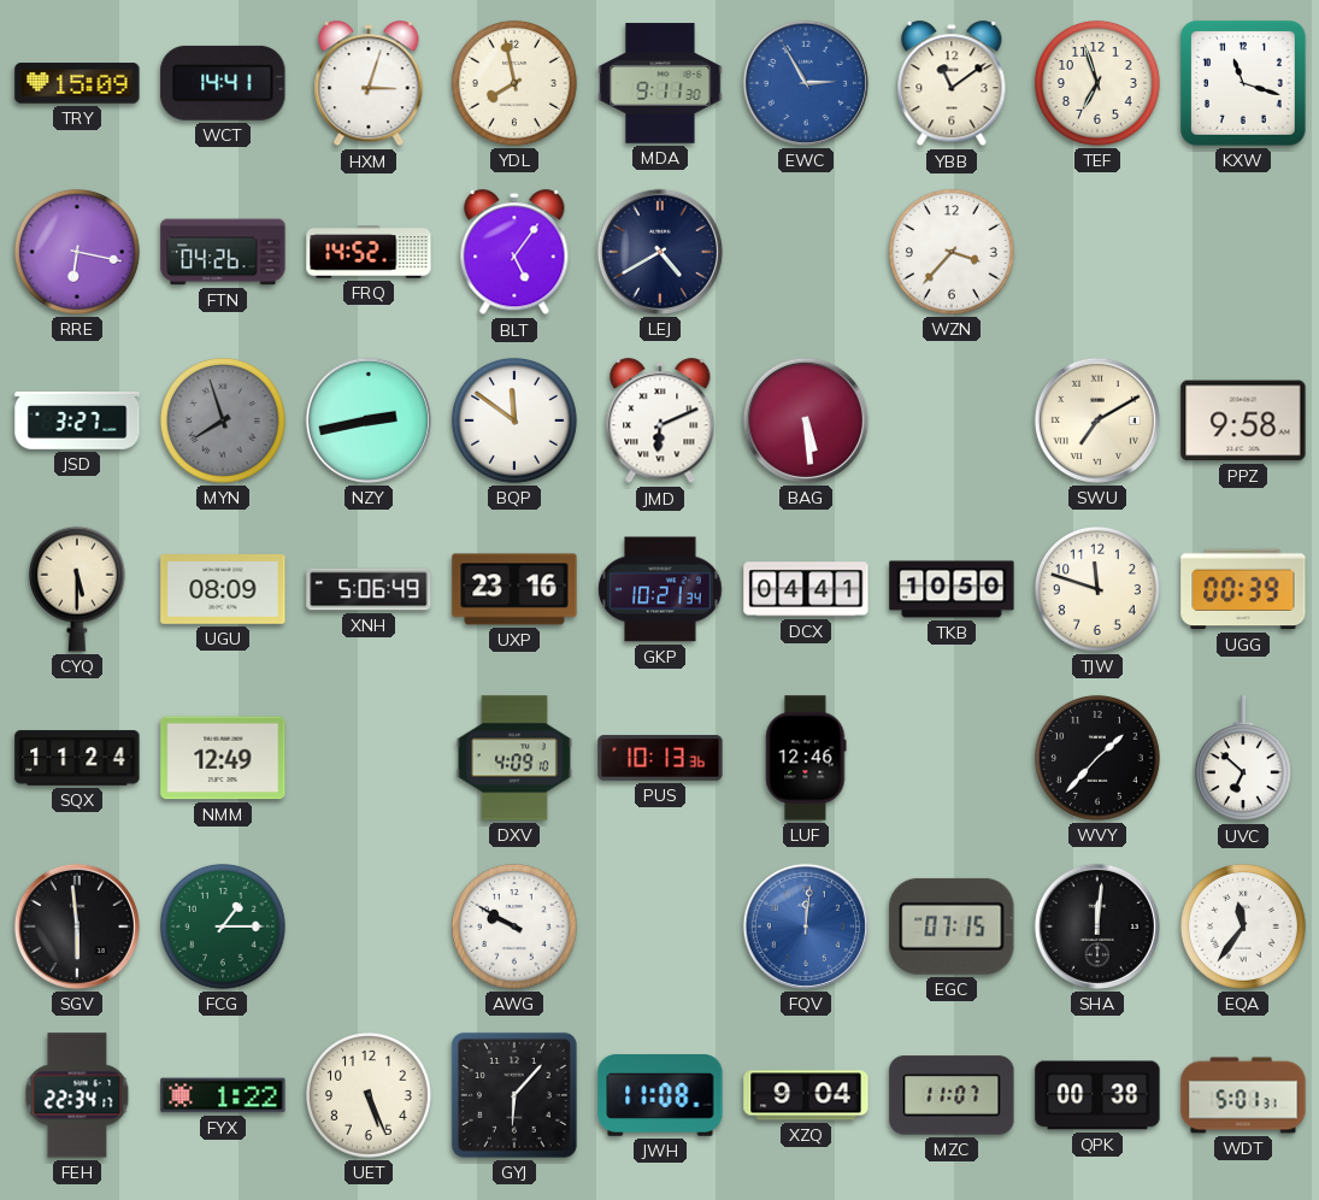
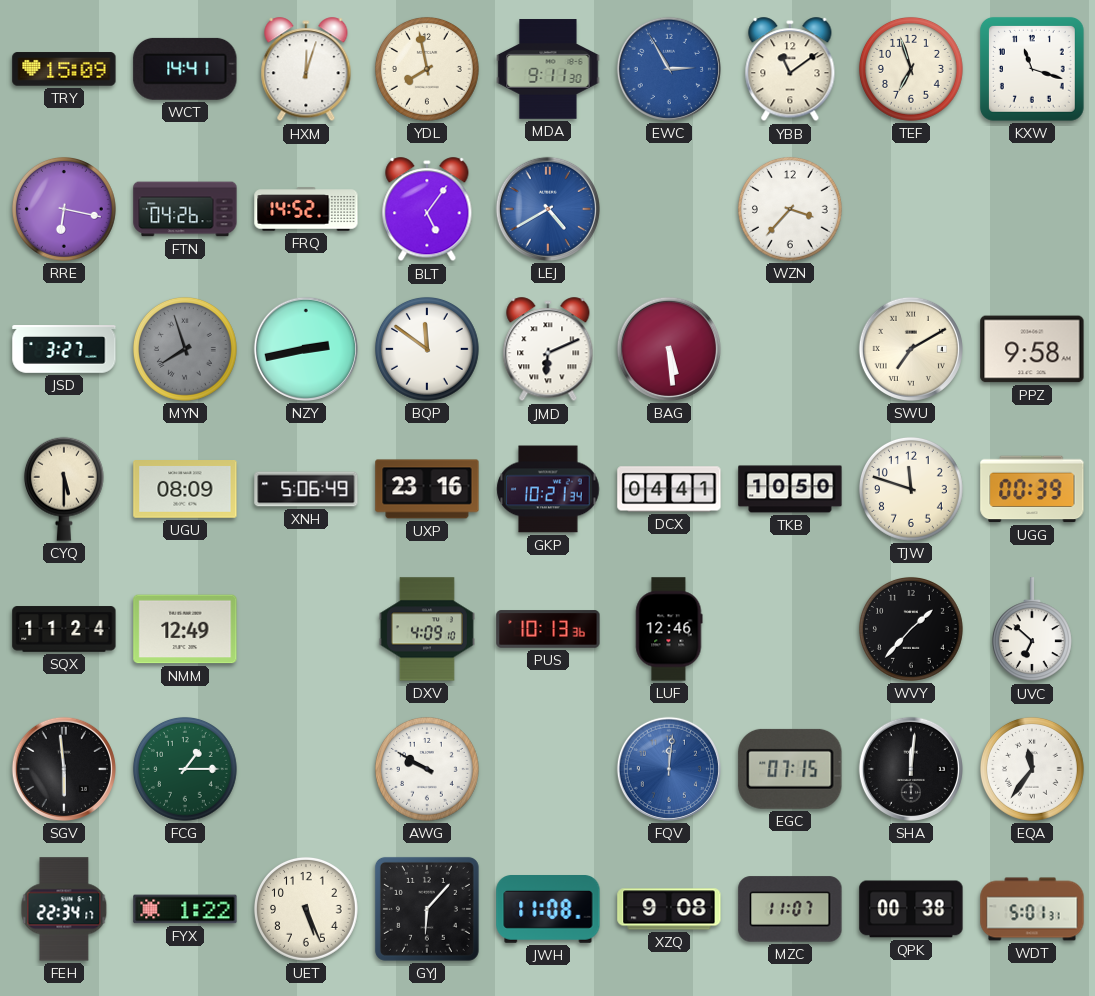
HXM: 3:03 -> 12:03
LEJ dial: navy -> blue
XZQ: 9:04 -> 9:08
